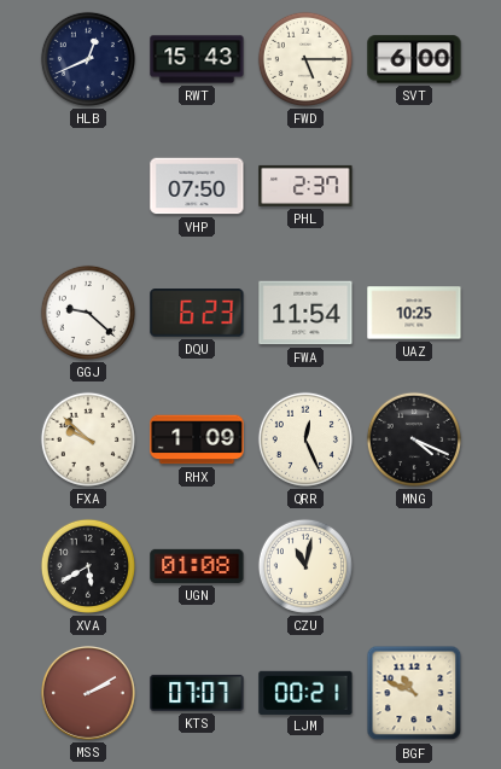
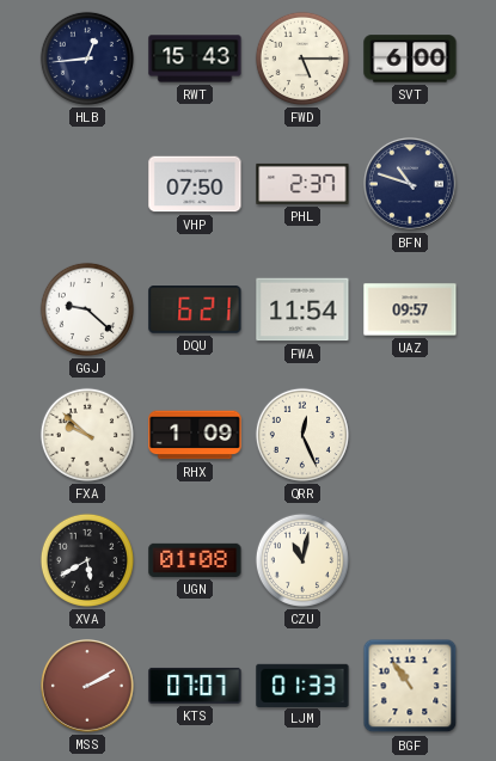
HLB: 12:41 -> 12:44
BFN: none -> 10:48
DQU: 6:23 -> 6:21
UAZ: 10:25 -> 09:57
MNG: 4:19 -> none
LJM: 00:21 -> 01:33
BGF: 10:49 -> 10:54
